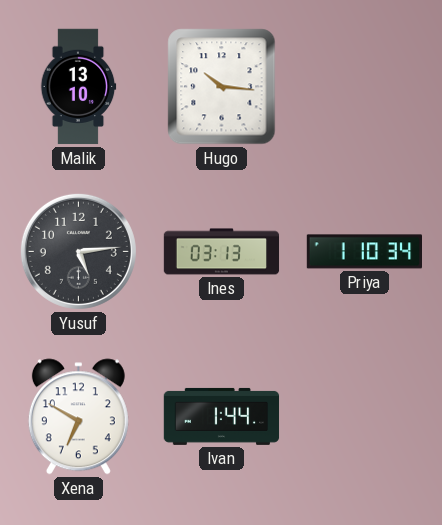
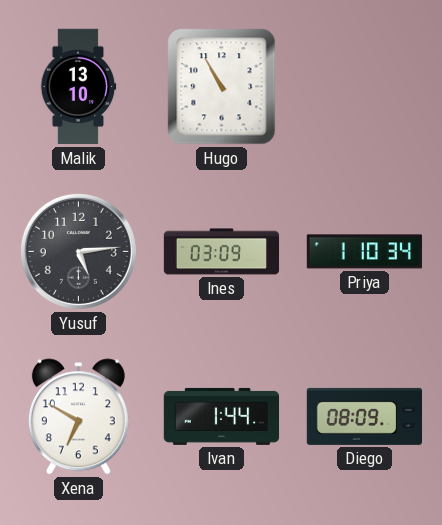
Hugo: 10:16 -> 10:55
Ines: 03:13 -> 03:09
Diego: none -> 08:09
